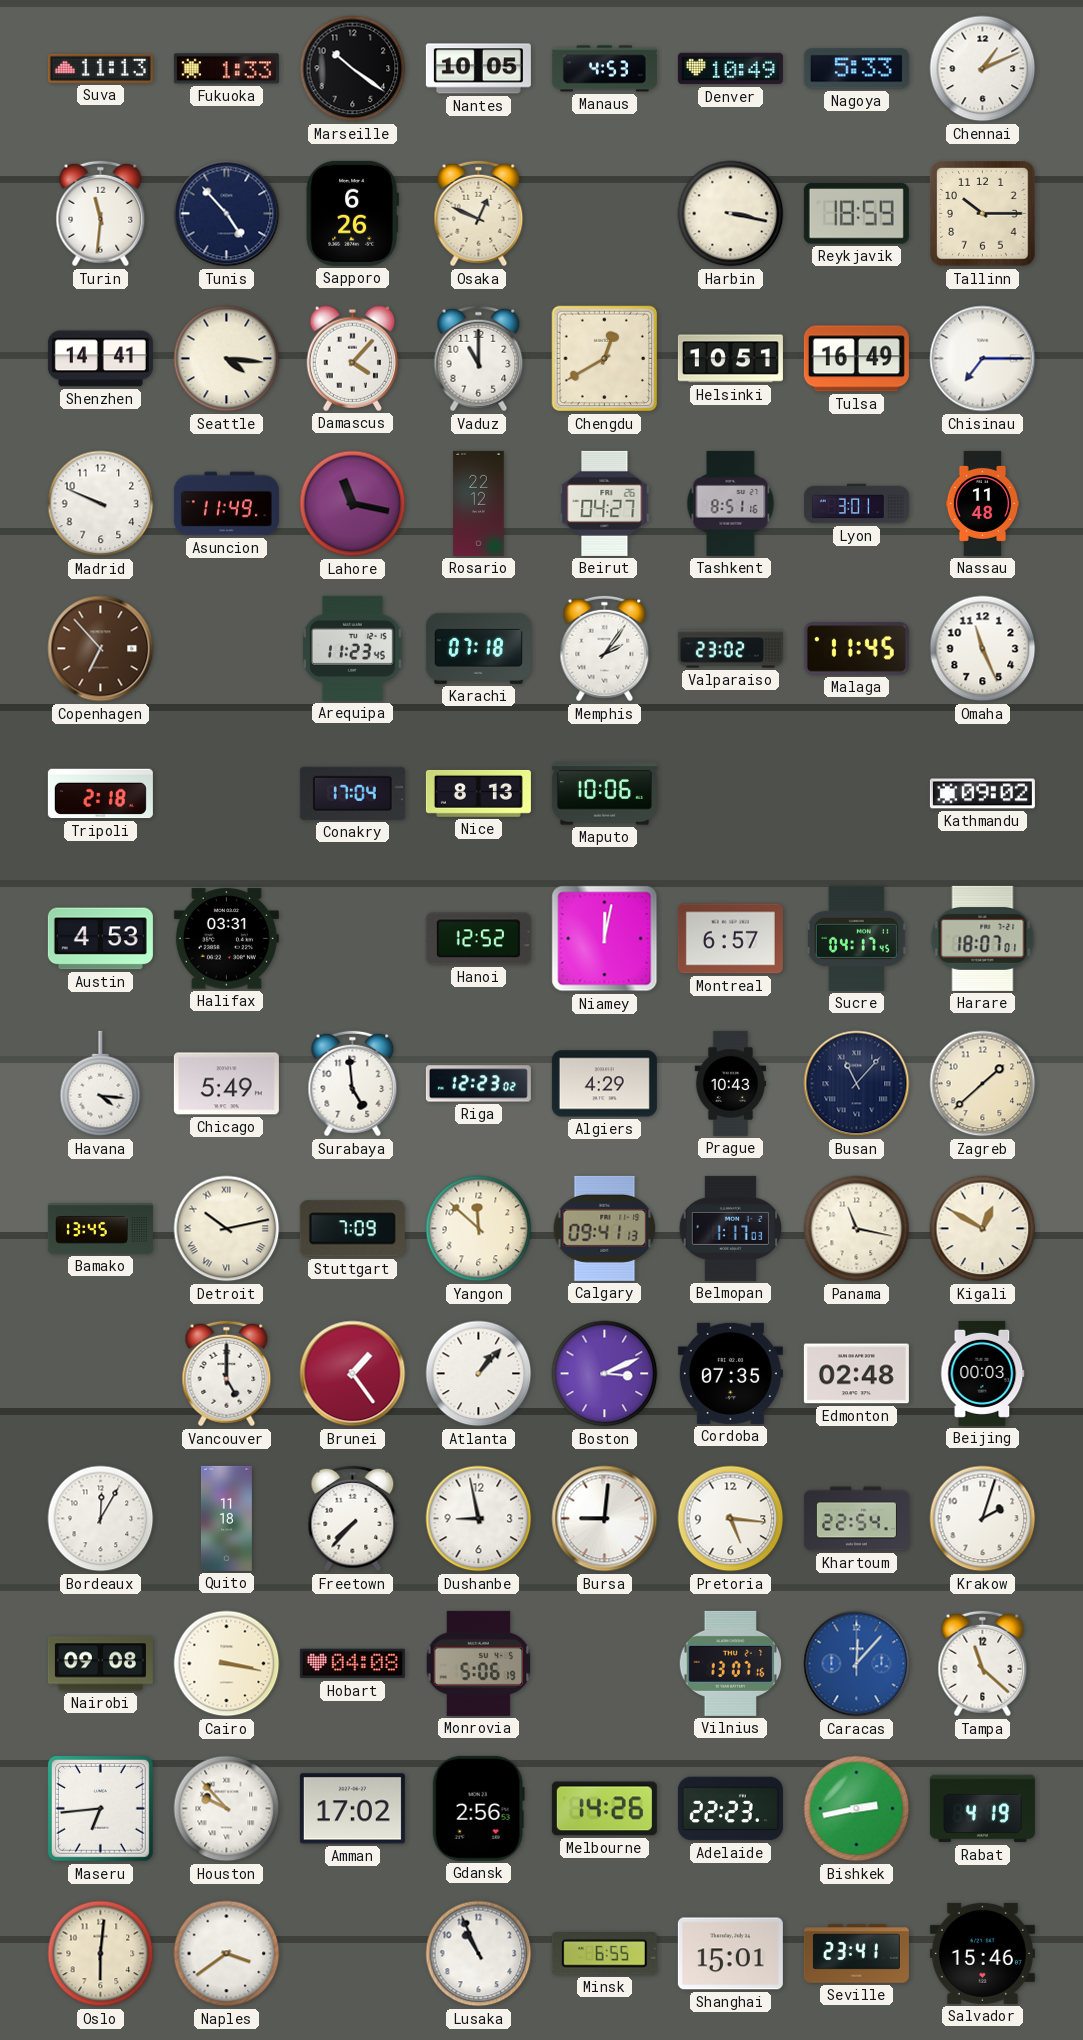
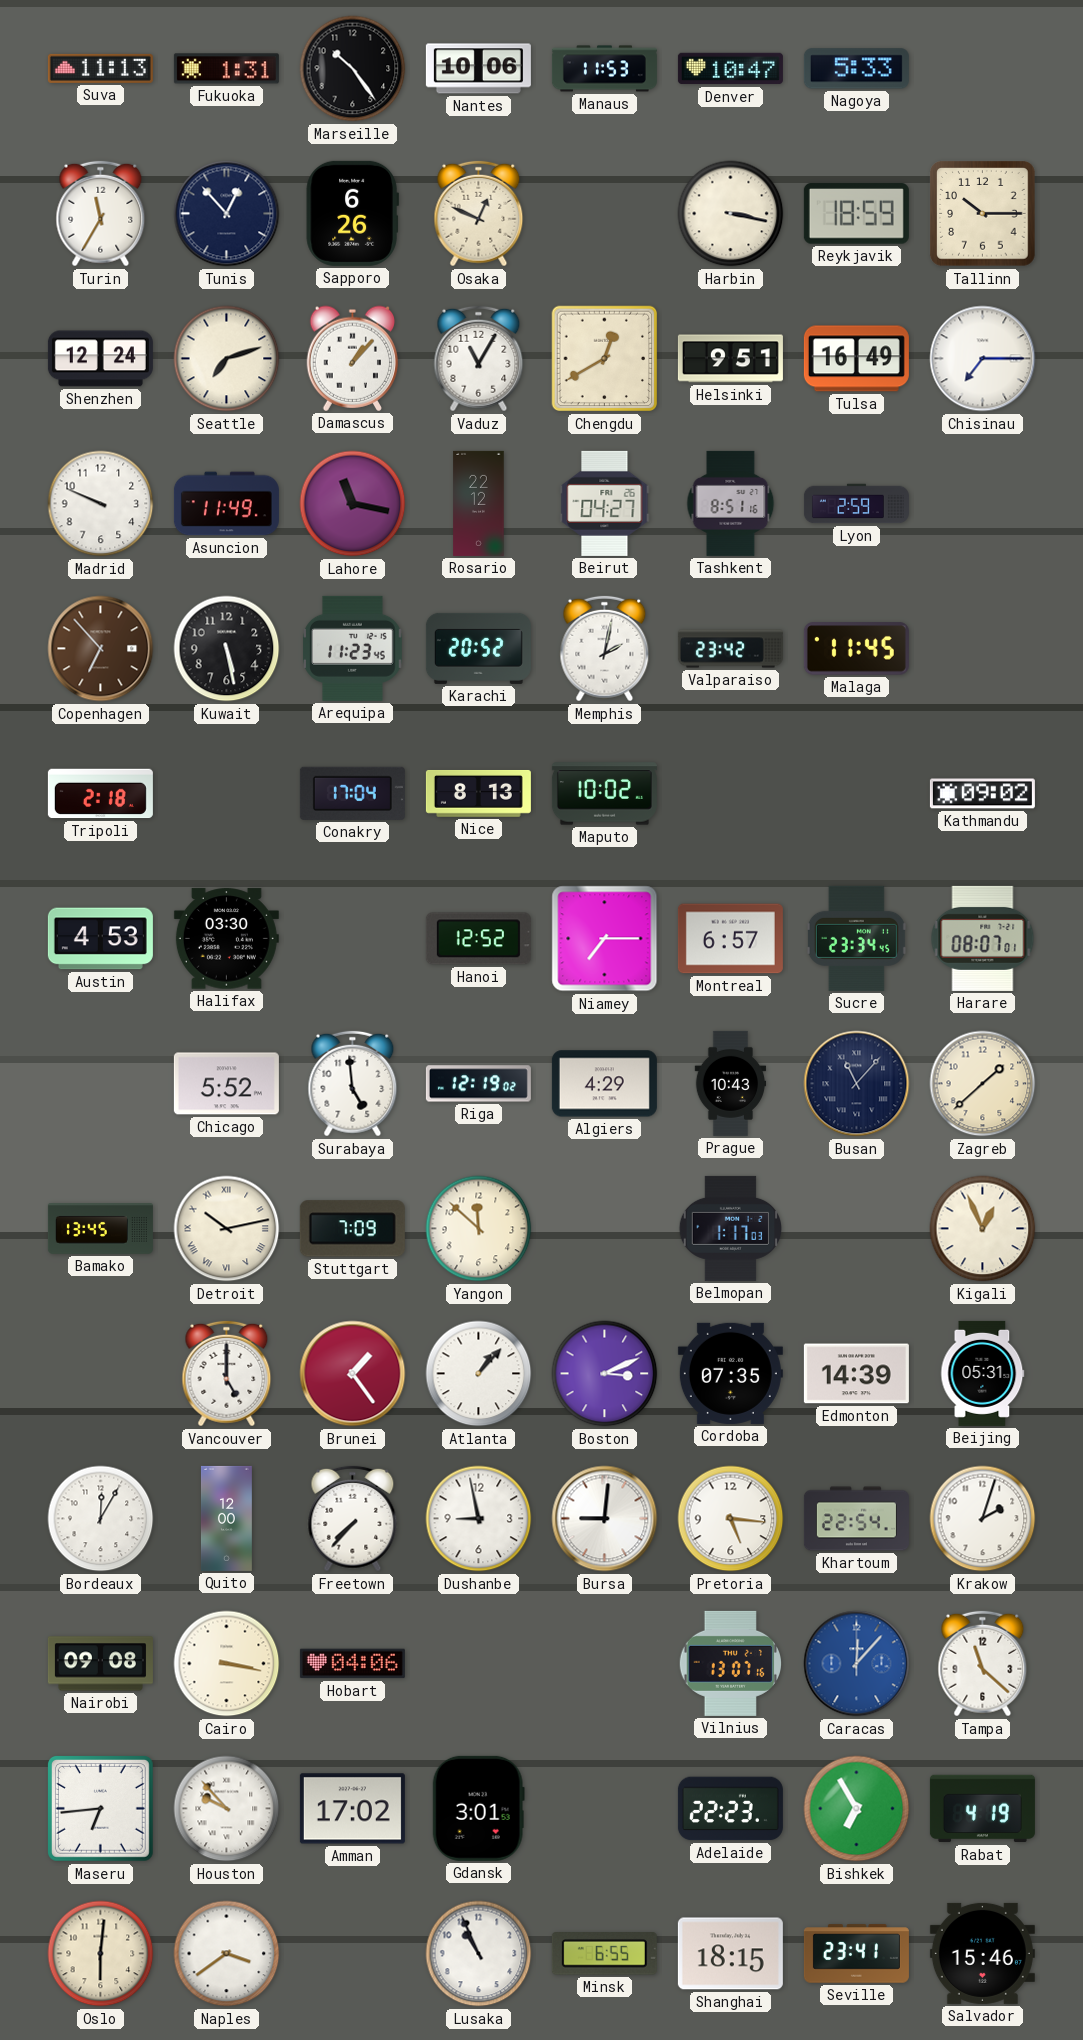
Fukuoka: 1:33 -> 1:31
Marseille: 10:21 -> 10:24
Nantes: 10:05 -> 10:06
Manaus: 4:53 -> 11:53
Denver: 10:49 -> 10:47
Chennai: 1:11 -> none
Turin: 11:31 -> 11:35
Tunis: 4:53 -> 12:53
Shenzhen: 14:41 -> 12:24
Seattle: 4:16 -> 7:12
Damascus: 4:07 -> 1:07
Vaduz: 11:00 -> 11:05
Helsinki: 10:51 -> 9:51
Lyon: 3:01 -> 2:59
Nassau: 11:48 -> none
Kuwait: none -> 5:28
Karachi: 07:18 -> 20:52
Memphis: 2:06 -> 2:02
Valparaiso: 23:02 -> 23:42
Omaha: 11:26 -> none
Maputo: 10:06 -> 10:02
Halifax: 03:31 -> 03:30
Niamey: 12:02 -> 7:15
Sucre: 04:17 -> 23:34
Harare: 18:07 -> 08:07
Havana: 4:16 -> none
Chicago: 5:49 -> 5:52
Riga: 12:23 -> 12:19
Calgary: 09:41 -> none
Panama: 11:17 -> none
Kigali: 12:50 -> 12:56
Edmonton: 02:48 -> 14:39
Beijing: 00:03 -> 05:31
Quito: 11:18 -> 12:00
Hobart: 04:08 -> 04:06
Monrovia: 5:06 -> none
Gdansk: 2:56 -> 3:01
Melbourne: 14:26 -> none
Bishkek: 2:43 -> 6:55
Shanghai: 15:01 -> 18:15
